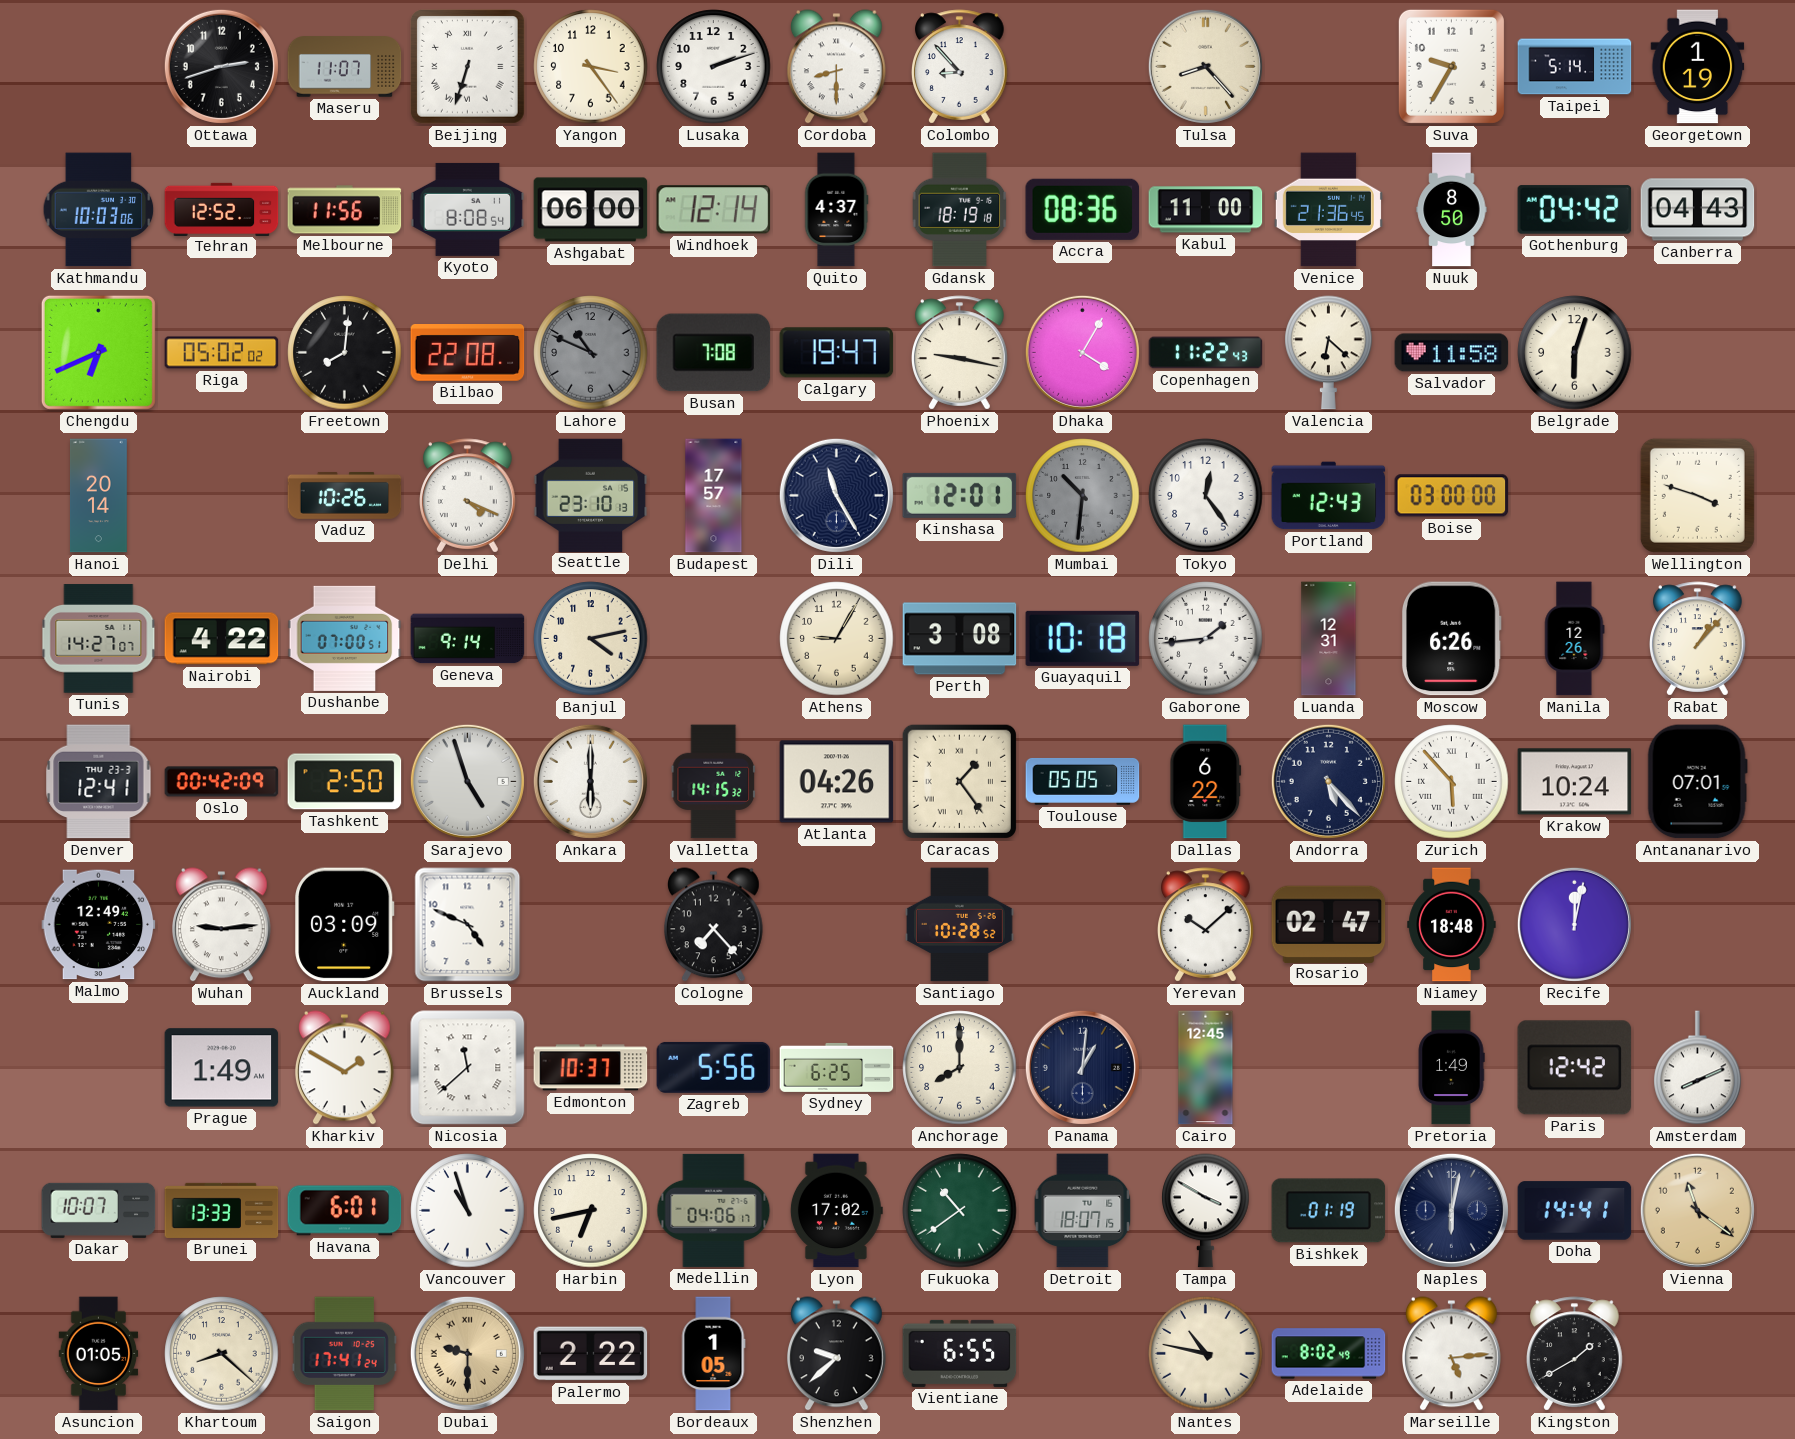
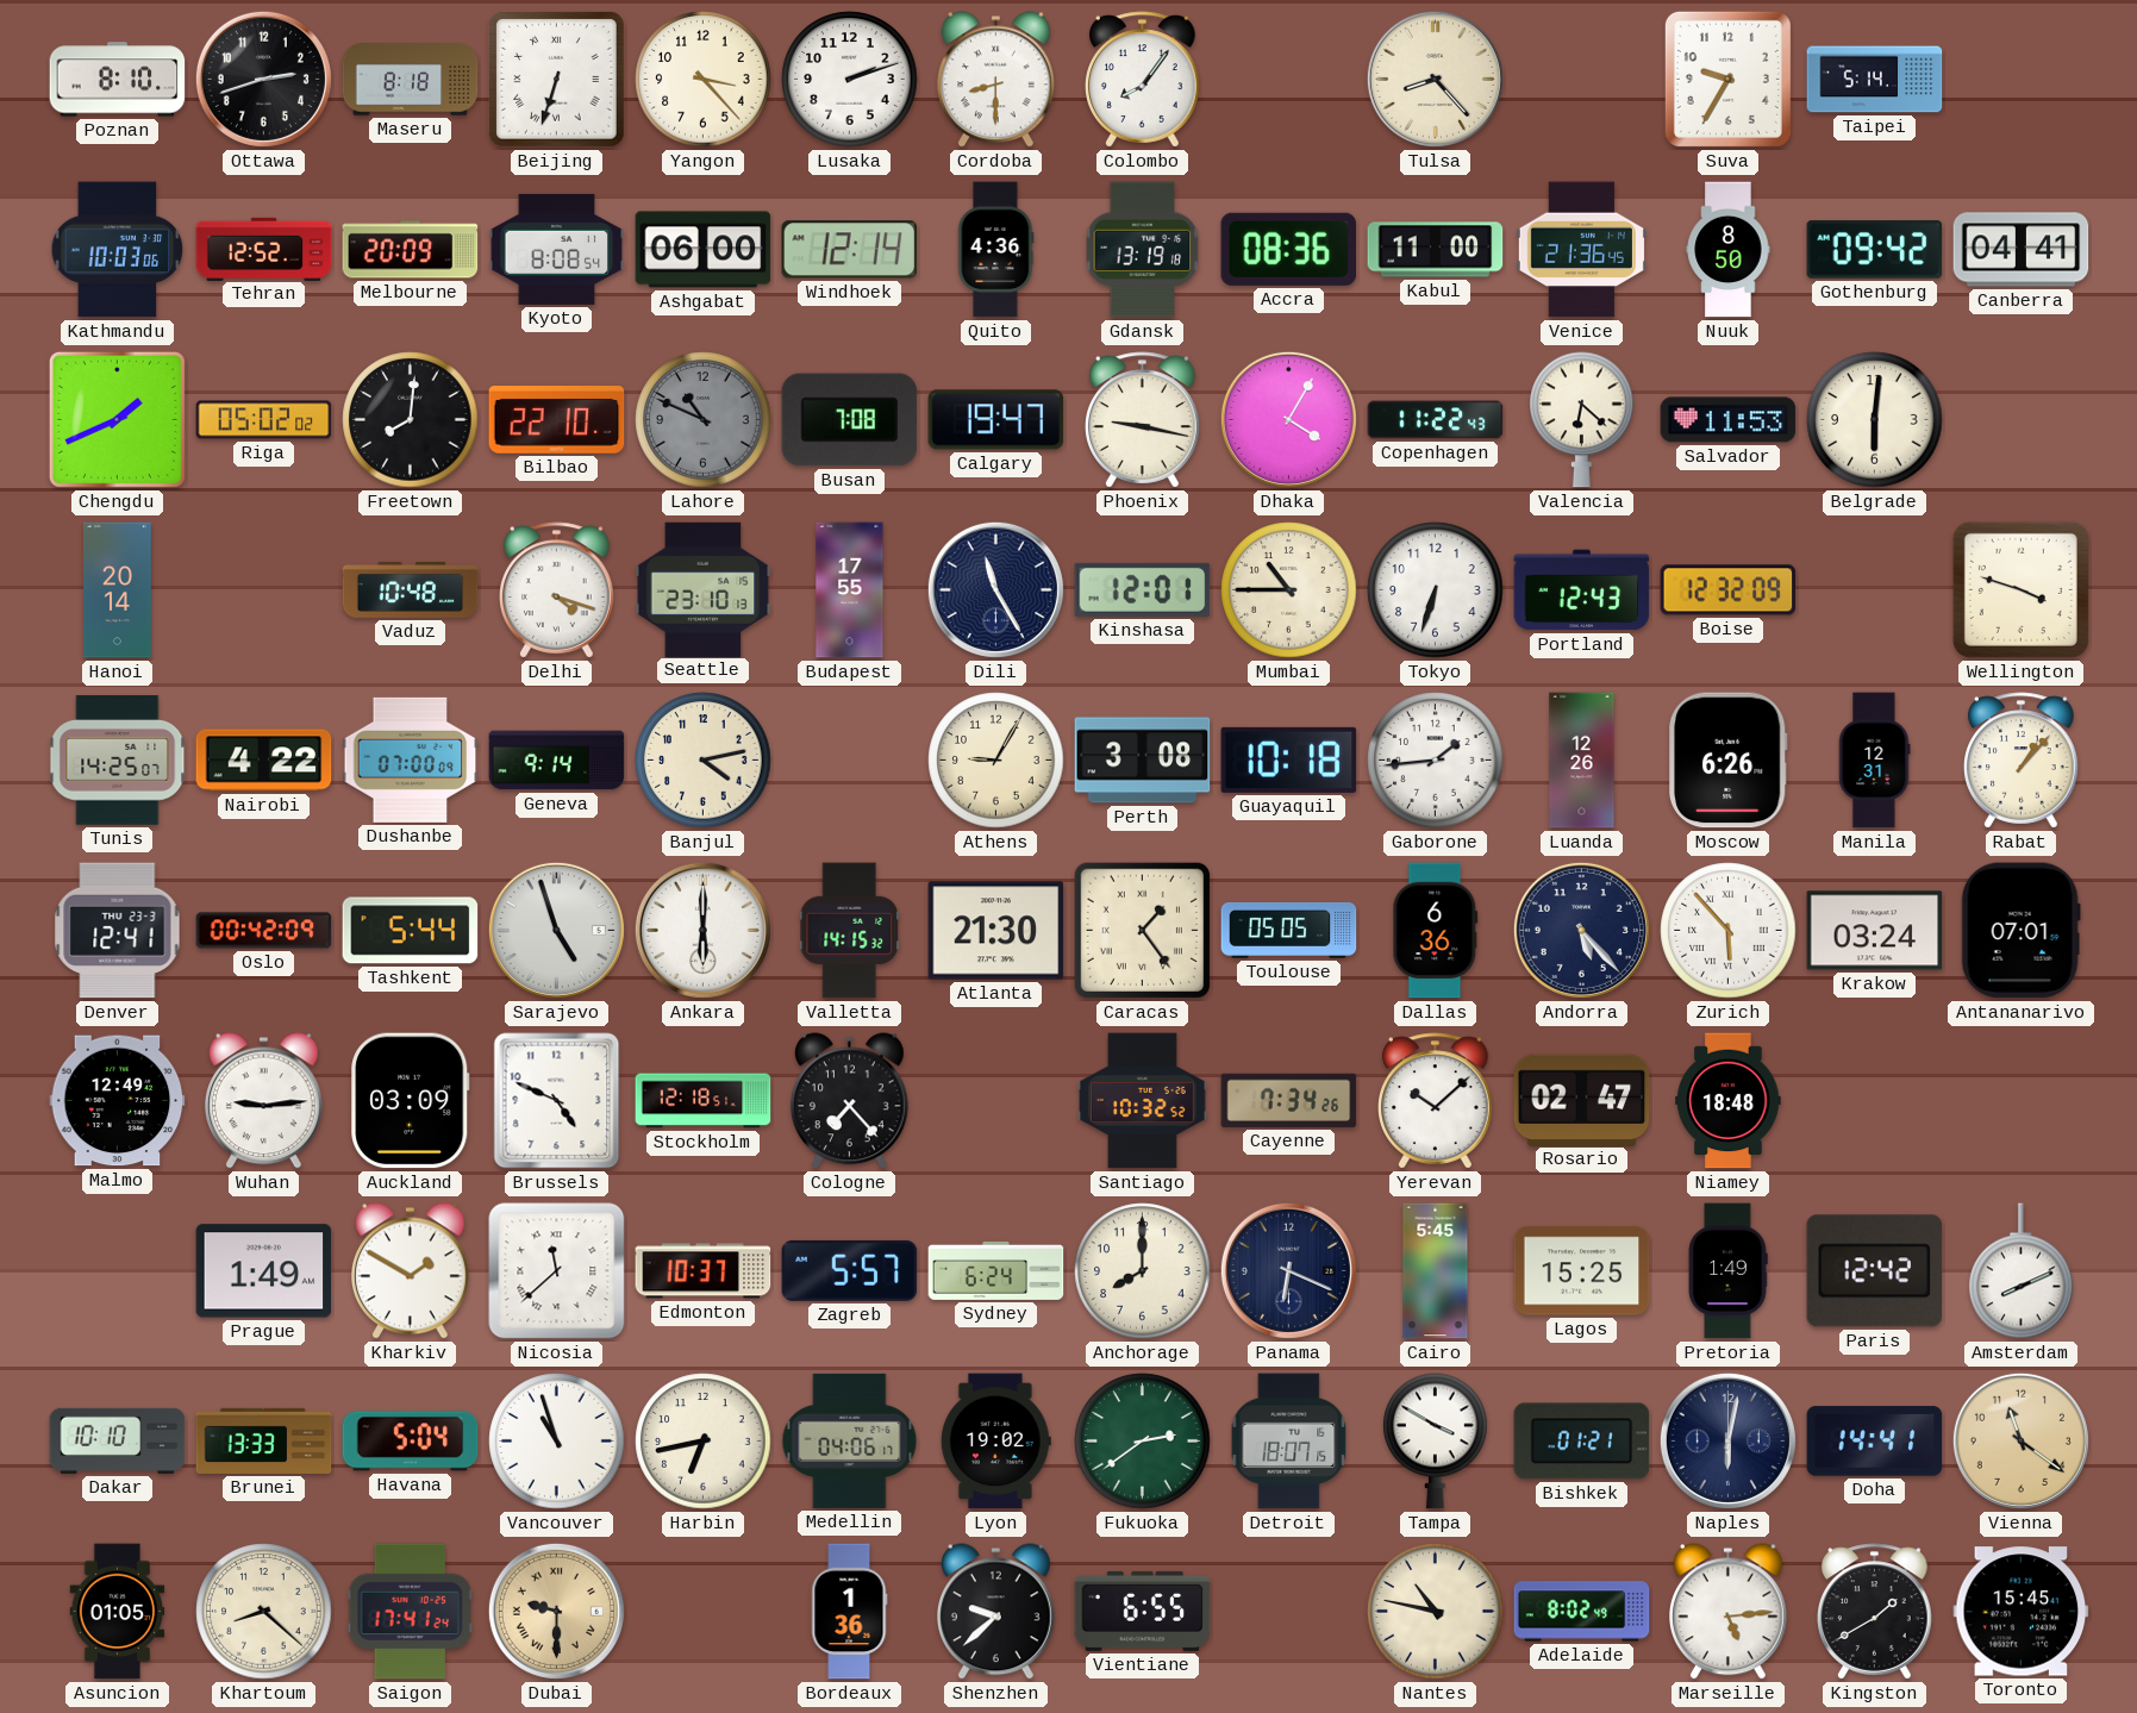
Poznan: none -> 8:10
Maseru: 11:07 -> 8:18
Yangon: 3:24 -> 3:23
Colombo: 8:53 -> 8:06
Georgetown: 1:19 -> none
Melbourne: 11:56 -> 20:09
Quito: 4:37 -> 4:36
Gdansk: 18:19 -> 13:19
Gothenburg: 04:42 -> 09:42
Canberra: 04:43 -> 04:41
Chengdu: 6:41 -> 1:41
Bilbao: 22:08 -> 22:10
Salvador: 11:58 -> 11:53
Belgrade: 6:03 -> 6:01
Vaduz: 10:26 -> 10:48
Delhi: 4:19 -> 4:18
Budapest: 17:57 -> 17:55
Mumbai: 10:31 -> 10:45
Mumbai dial: grey -> cream
Tokyo: 12:24 -> 6:33
Boise: 03:00 -> 12:32
Tunis: 14:27 -> 14:25
Dushanbe: 07:00:51 -> 07:00:09
Luanda: 12:31 -> 12:26
Manila: 12:26 -> 12:31
Tashkent: 2:50 -> 5:44
Atlanta: 04:26 -> 21:30
Dallas: 6:22 -> 6:36
Krakow: 10:24 -> 03:24
Stockholm: none -> 12:18
Santiago: 10:28 -> 10:32
Cayenne: none -> 7:34
Recife: 12:02 -> none
Zagreb: 5:56 -> 5:57
Sydney: 6:25 -> 6:24
Panama: 1:01 -> 6:19
Cairo: 12:45 -> 5:45
Lagos: none -> 15:25
Dakar: 10:07 -> 10:10
Havana: 6:01 -> 5:04
Lyon: 17:02 -> 19:02
Fukuoka: 10:39 -> 2:39
Bishkek: 01:19 -> 01:21
Palermo: 2:22 -> none
Bordeaux: 1:05 -> 1:36
Toronto: none -> 15:45
